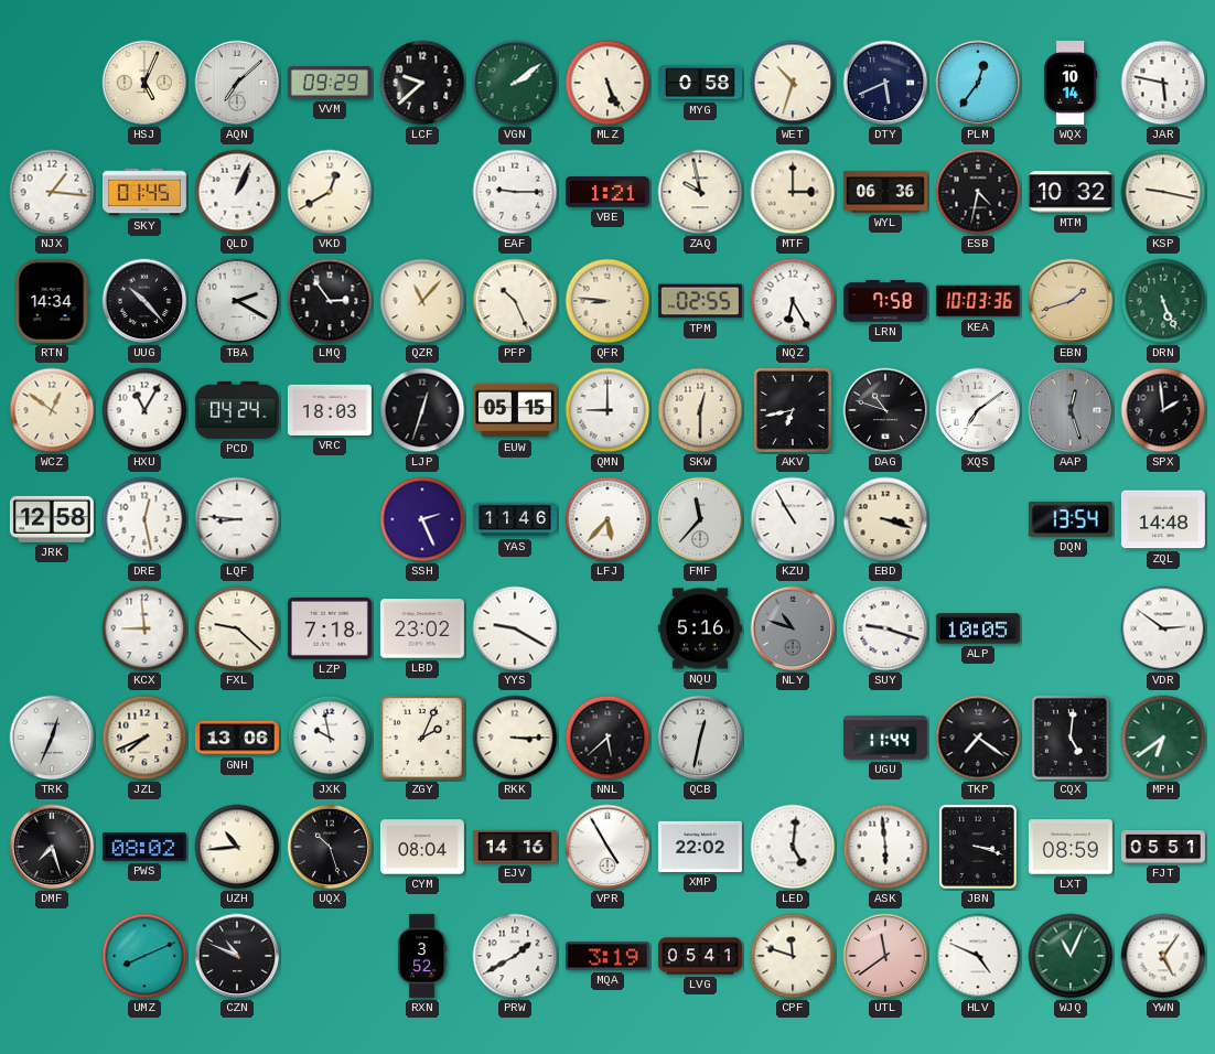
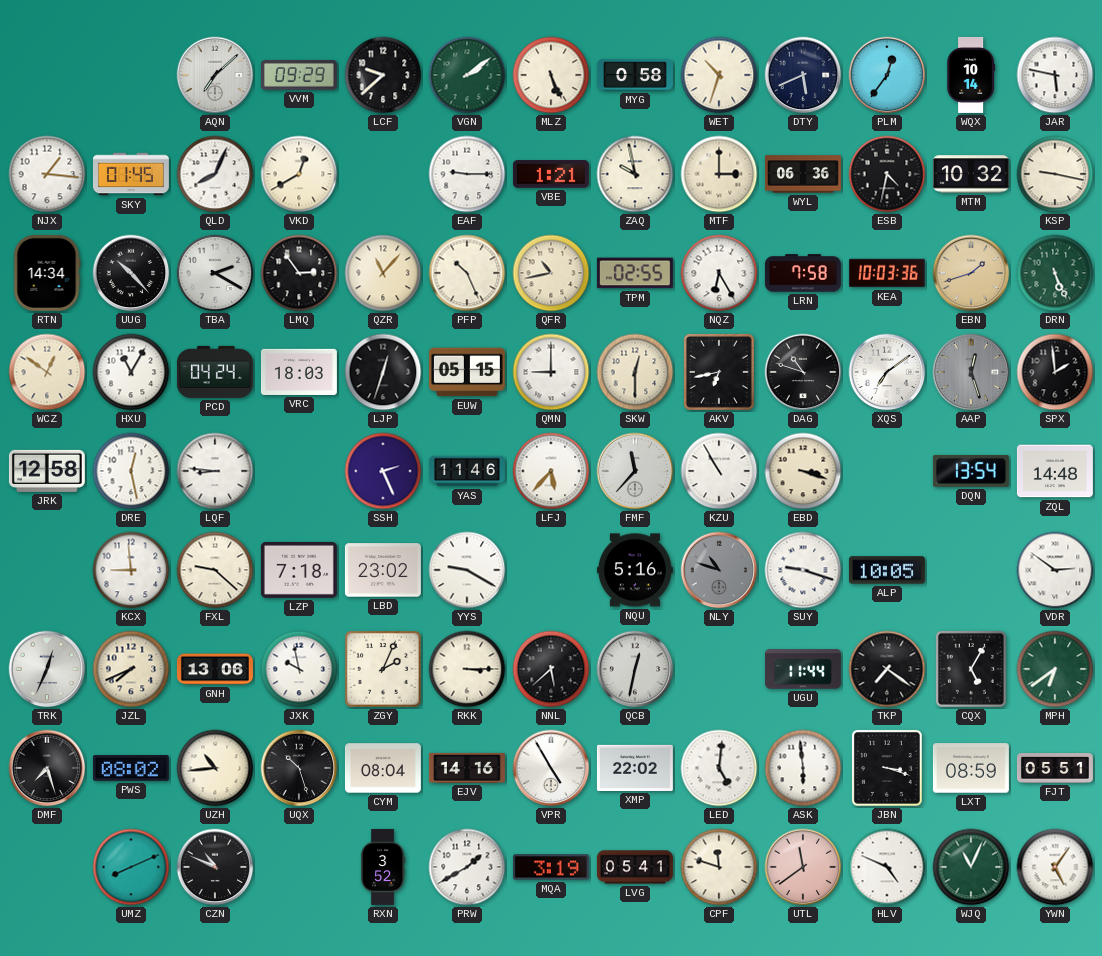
HSJ: 5:04 -> none
QLD: 1:04 -> 8:04
QFR: 8:46 -> 10:43
CQX: 5:01 -> 5:05
